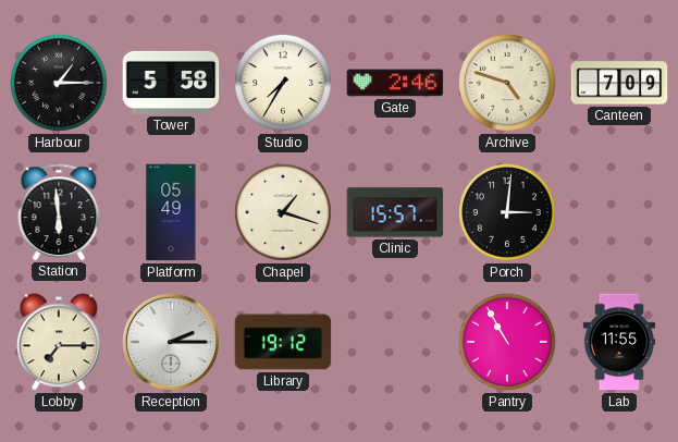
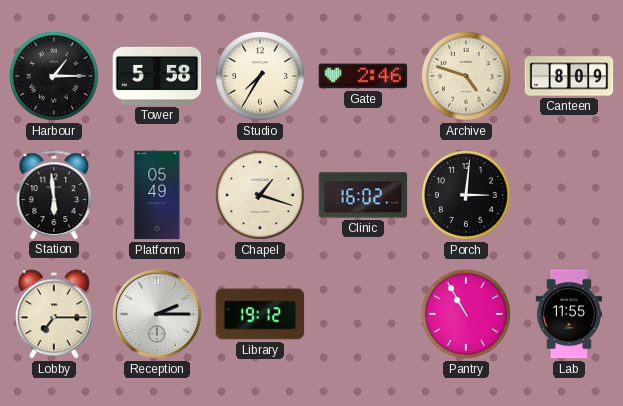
Canteen: 7:09 -> 8:09
Clinic: 15:57 -> 16:02
